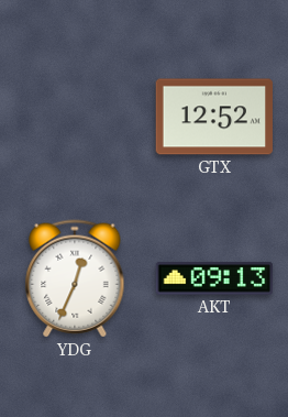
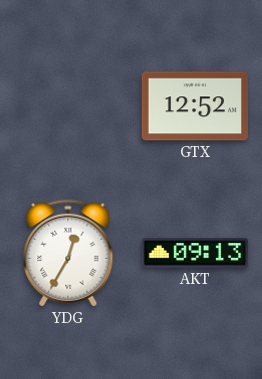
YDG: 12:34 -> 12:35
